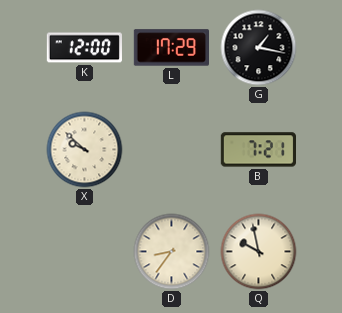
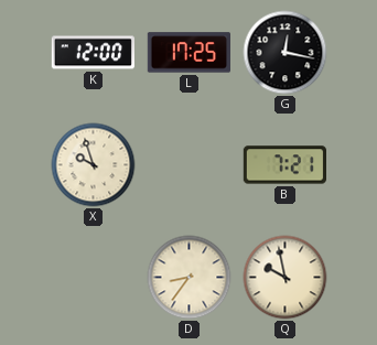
L: 17:29 -> 17:25
G: 1:17 -> 12:17
X: 9:52 -> 9:57
